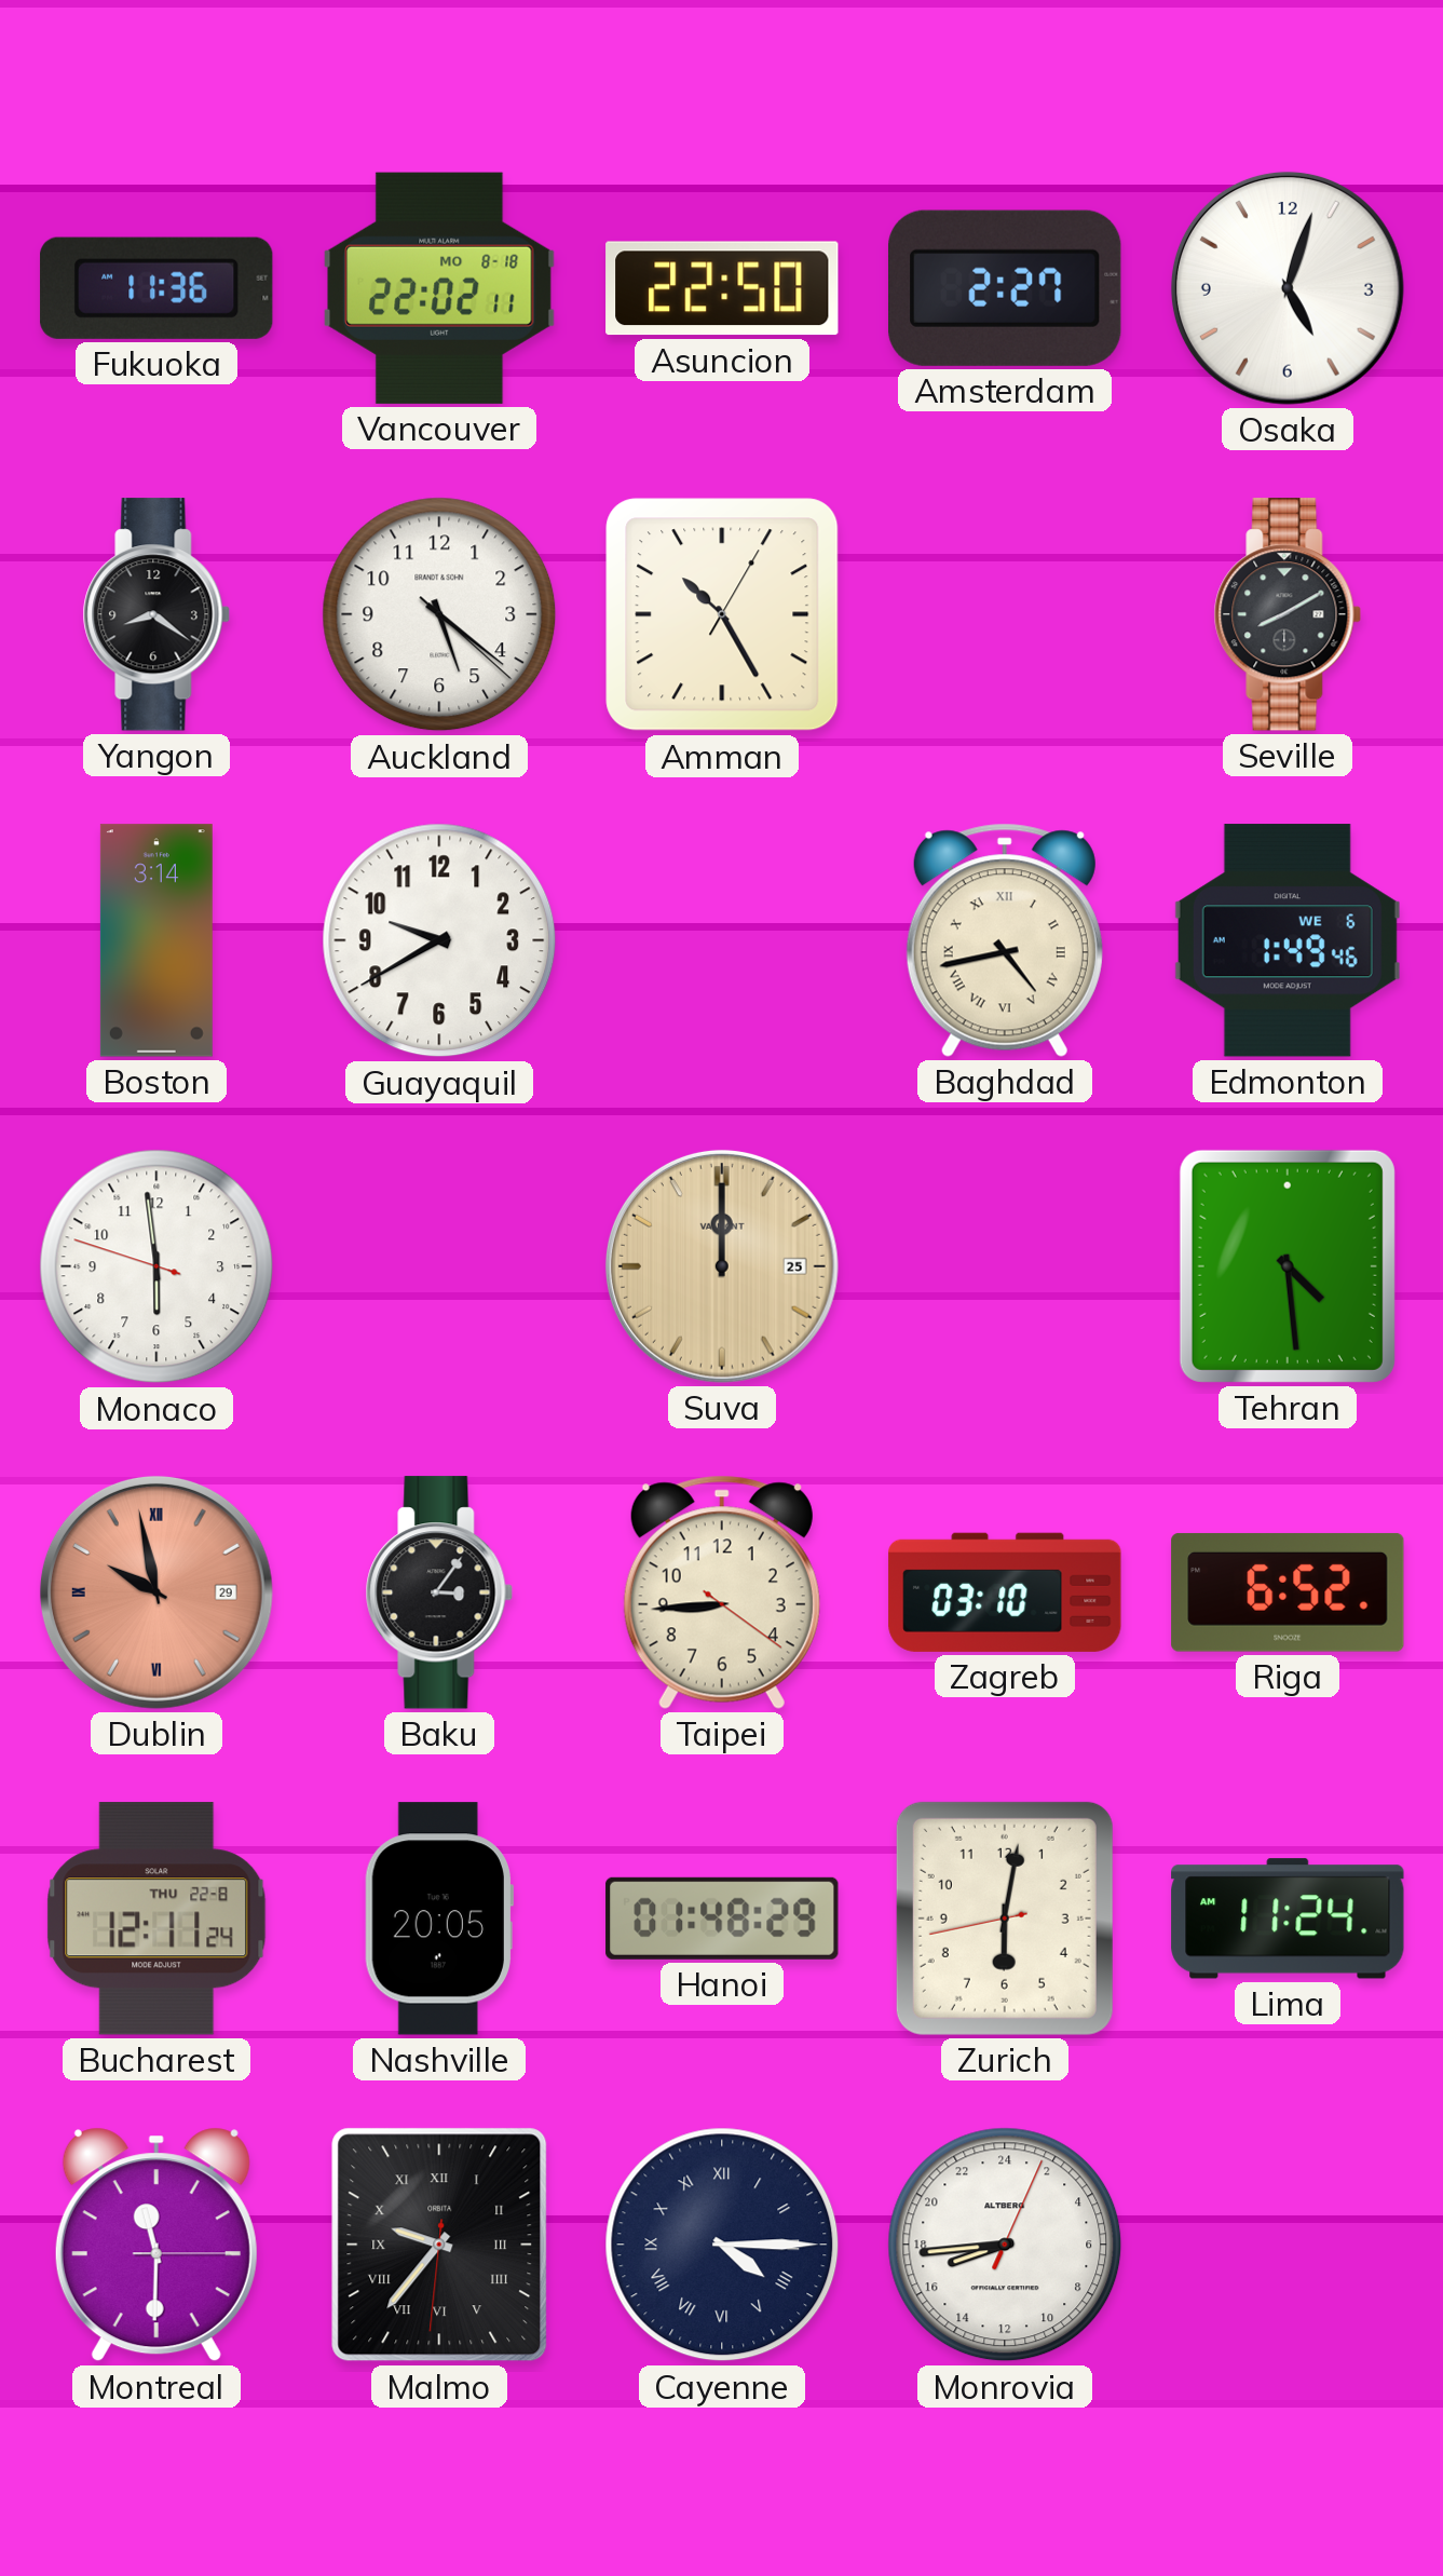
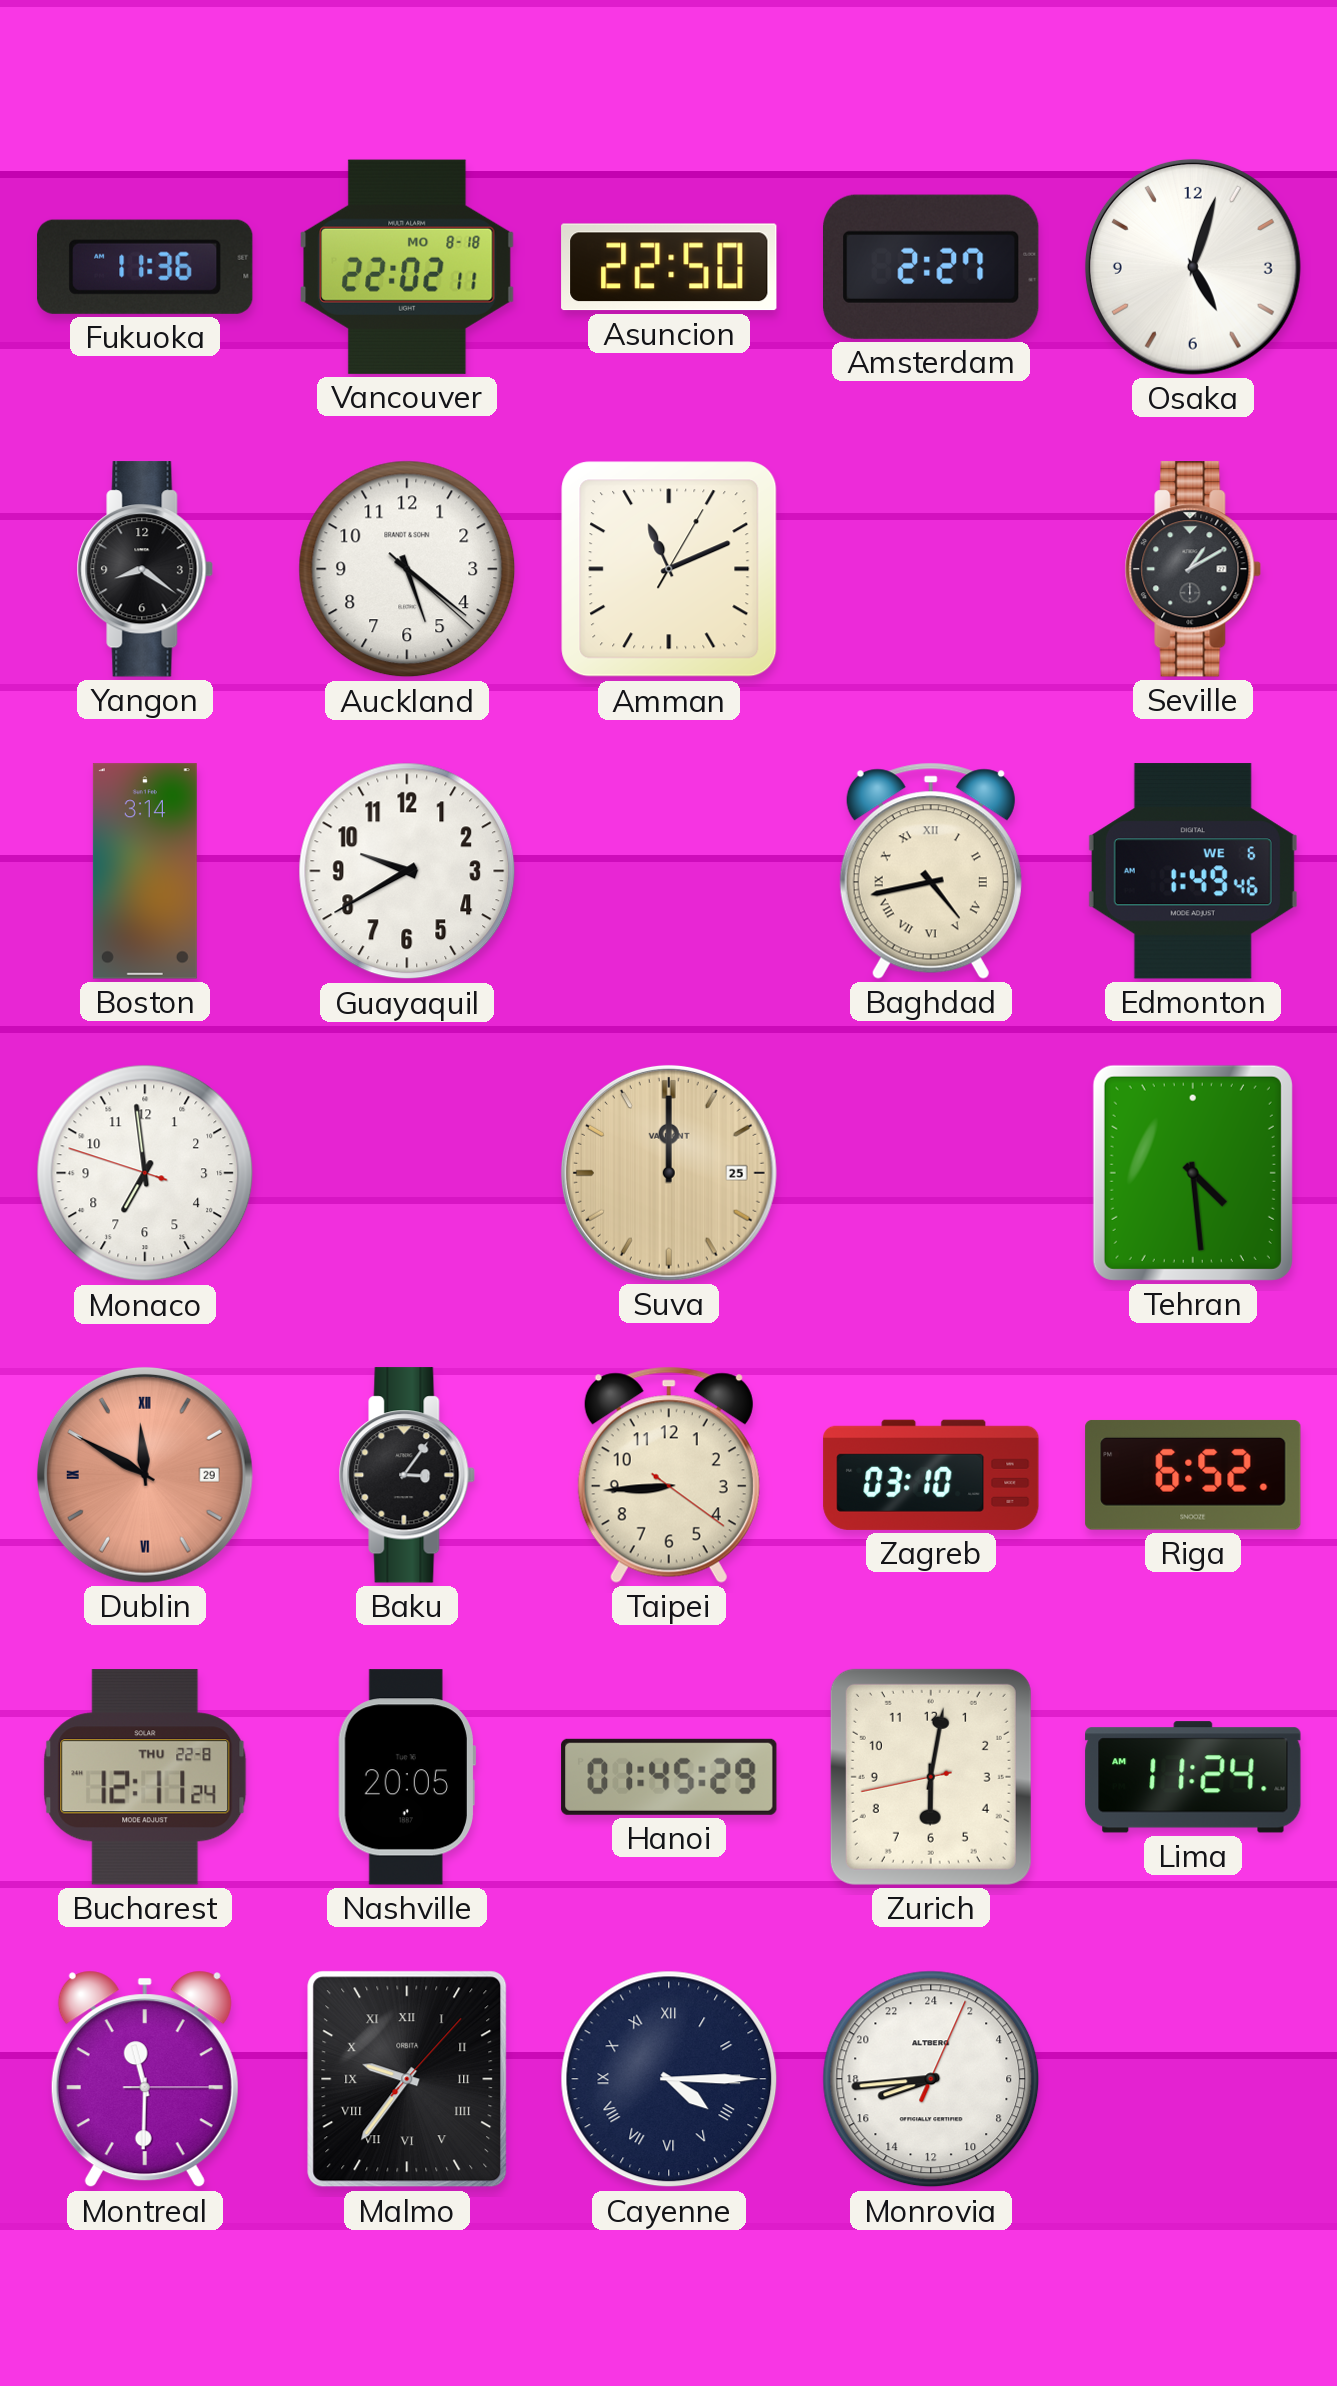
Amman: 10:25 -> 11:11
Seville: 8:10 -> 1:10
Monaco: 5:58 -> 6:58
Dublin: 9:58 -> 11:50
Hanoi: 01:48 -> 01:45
Malmo: 9:36:31 -> 9:36:07
